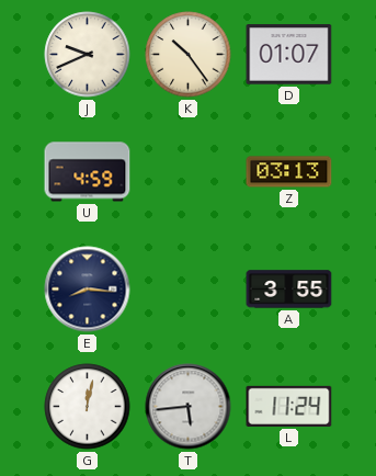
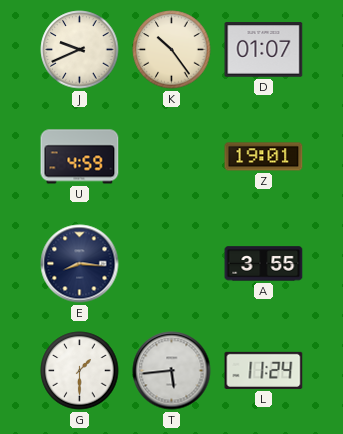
Z: 03:13 -> 19:01
G: 12:02 -> 1:30
